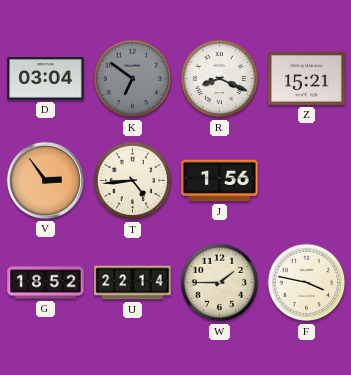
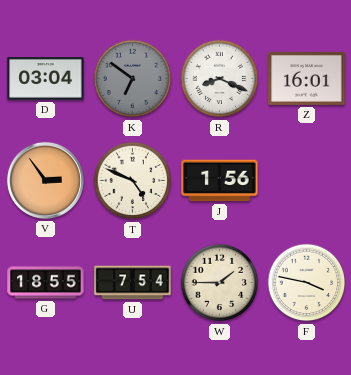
Z: 15:21 -> 16:01
T: 4:44 -> 4:49
G: 18:52 -> 18:55
U: 22:14 -> 7:54
